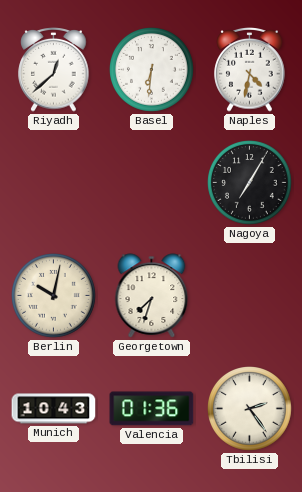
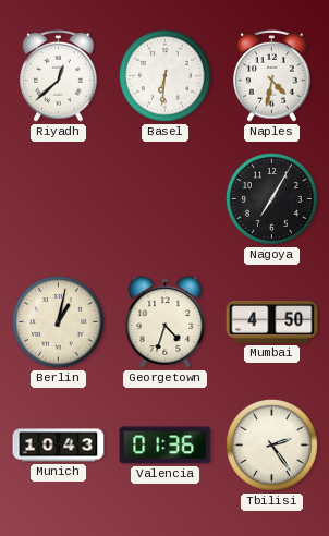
Berlin: 10:02 -> 1:02
Georgetown: 7:33 -> 4:33
Mumbai: none -> 4:50
